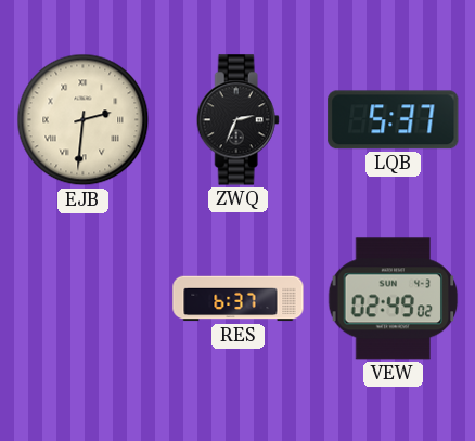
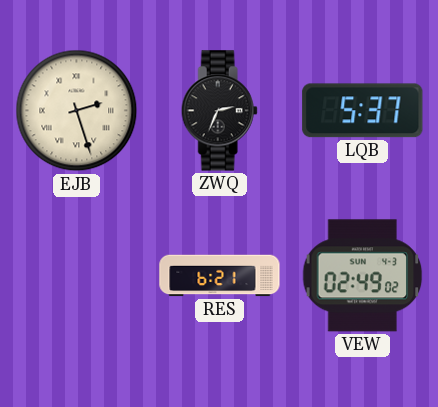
EJB: 2:31 -> 2:27
RES: 6:37 -> 6:21
